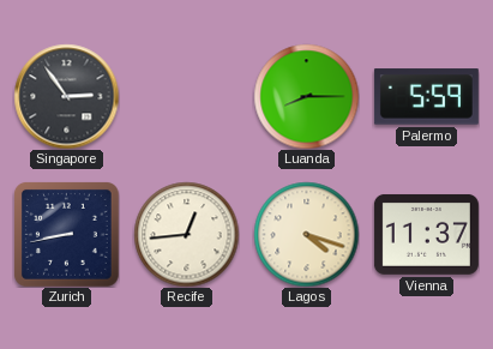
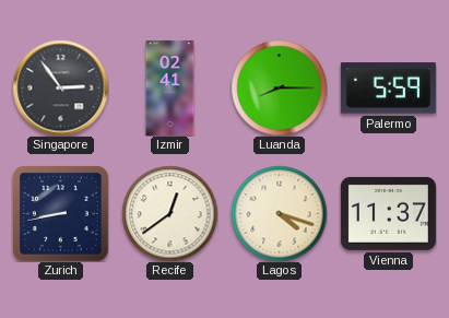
Izmir: none -> 02:41
Recife: 12:44 -> 12:39
